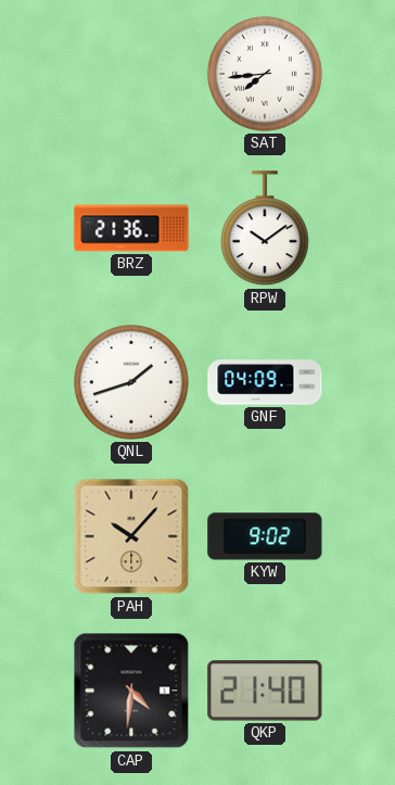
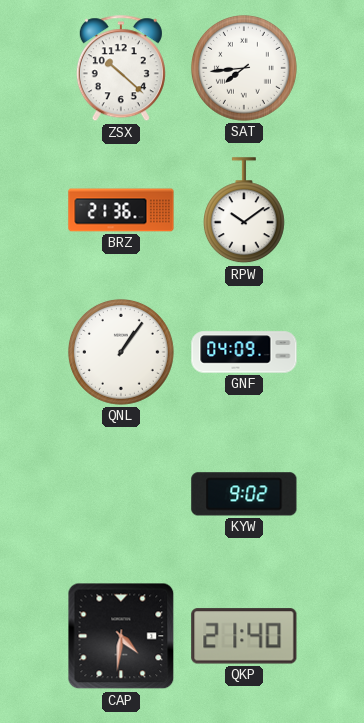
ZSX: none -> 10:22
QNL: 1:42 -> 1:06
PAH: 10:07 -> none
